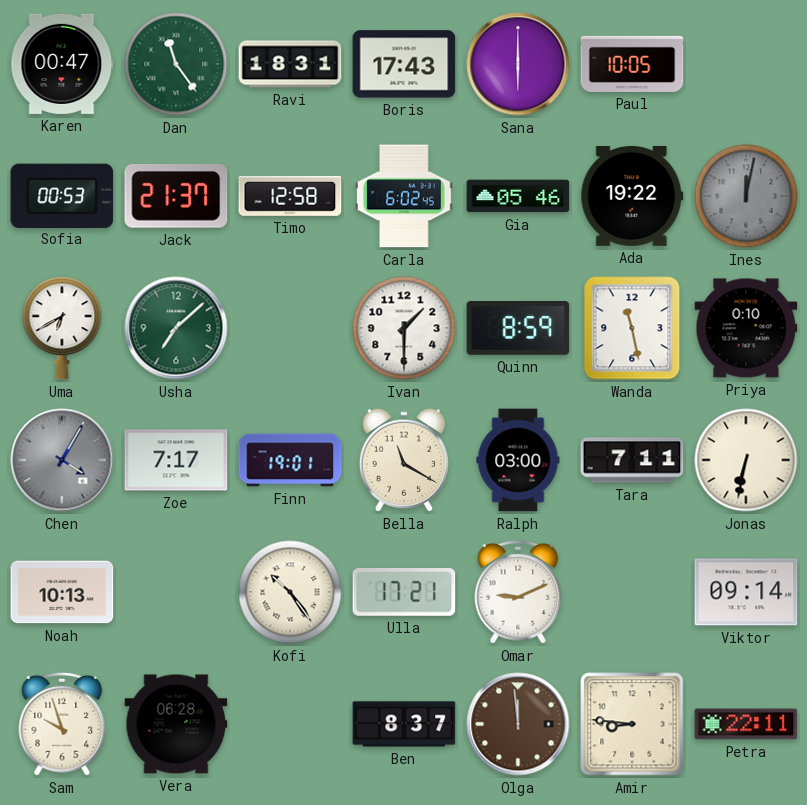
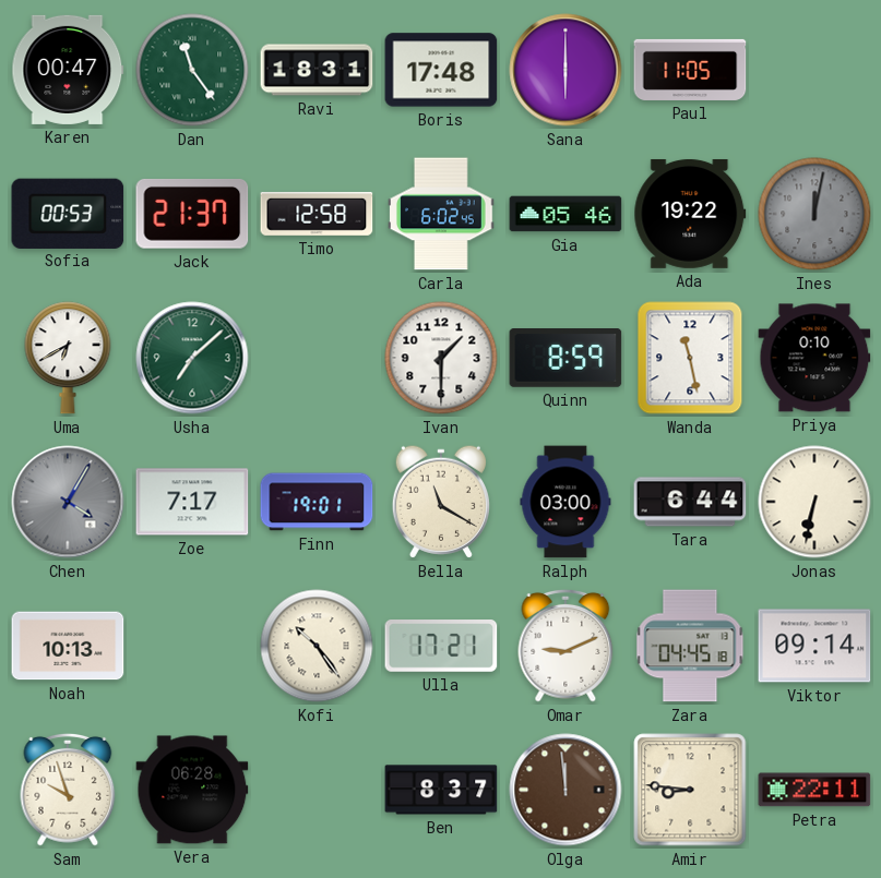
Boris: 17:43 -> 17:48
Paul: 10:05 -> 11:05
Tara: 7:11 -> 6:44
Zara: none -> 04:45
